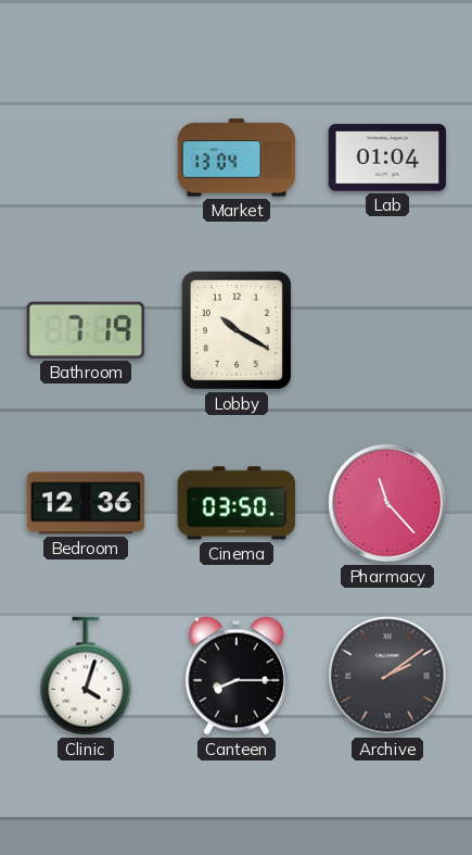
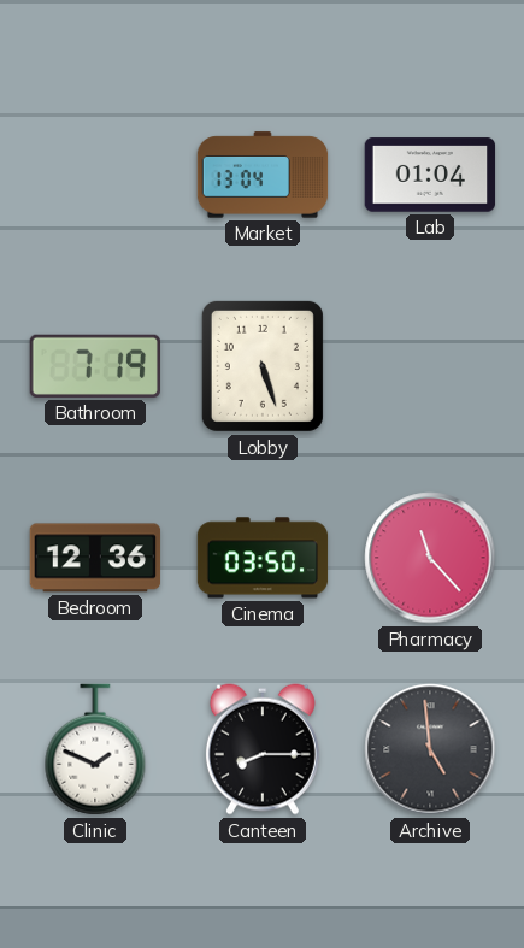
Lobby: 10:20 -> 5:27
Clinic: 4:03 -> 1:49
Archive: 2:09 -> 4:59
